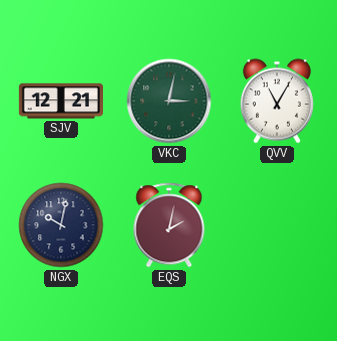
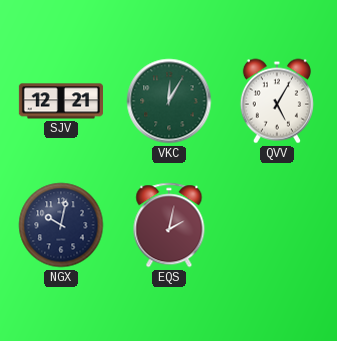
VKC: 3:02 -> 12:05
QVV: 11:05 -> 5:05
